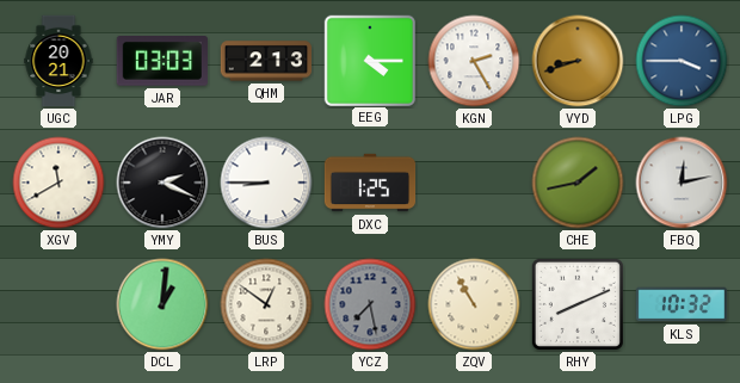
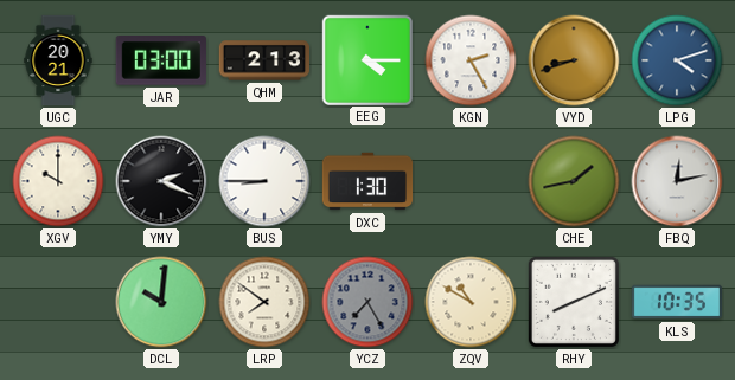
JAR: 03:03 -> 03:00
LPG: 3:45 -> 4:12
XGV: 11:40 -> 10:00
DXC: 1:25 -> 1:30
DCL: 1:01 -> 10:01
LRP: 12:51 -> 7:51
YCZ: 7:28 -> 7:25
ZQV: 10:55 -> 10:50
KLS: 10:32 -> 10:35
